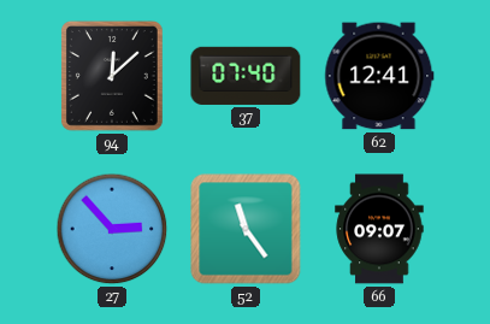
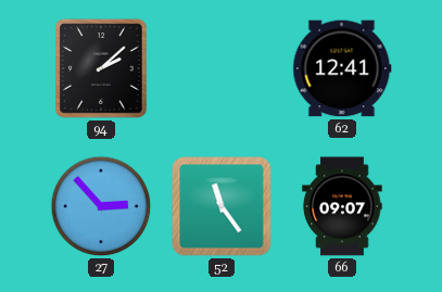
94: 12:08 -> 2:08
37: 07:40 -> none
